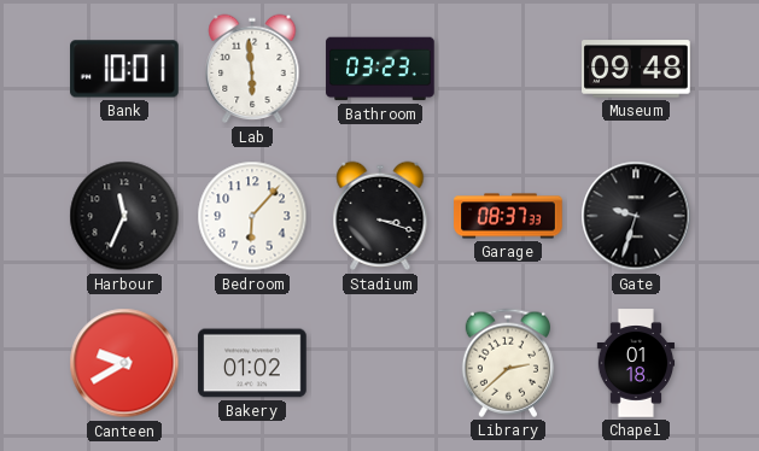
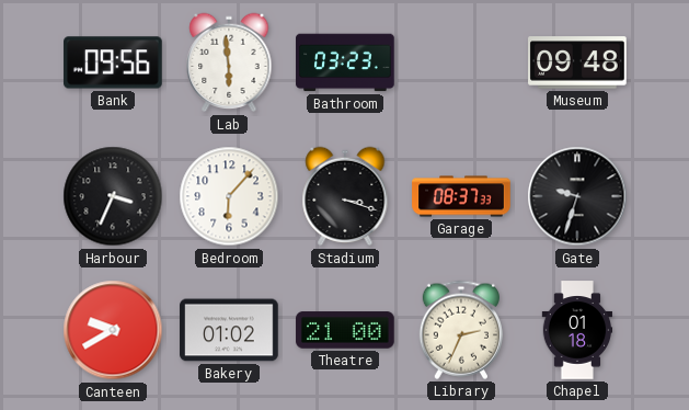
Bank: 10:01 -> 09:56
Harbour: 11:34 -> 3:34
Theatre: none -> 21:00
Library: 2:38 -> 2:34
